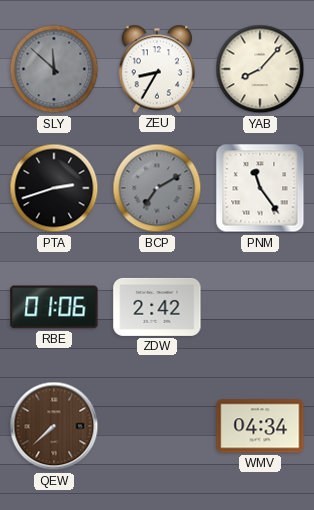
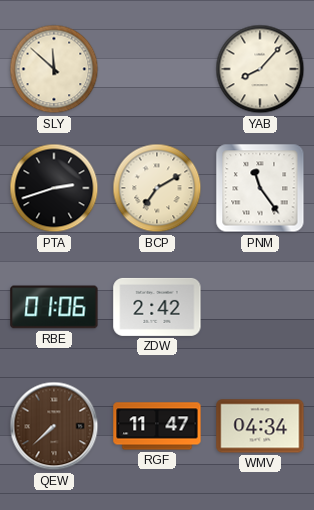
SLY dial: grey -> cream
ZEU: 8:35 -> none
BCP dial: grey -> cream
RGF: none -> 11:47
